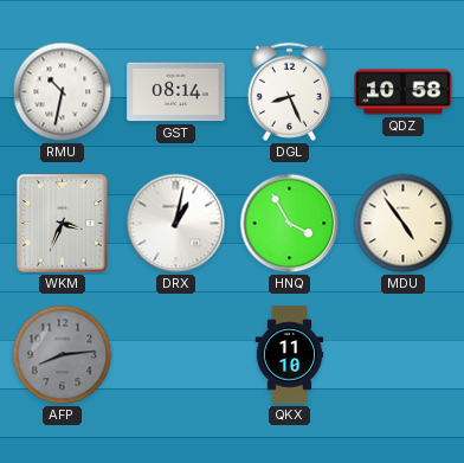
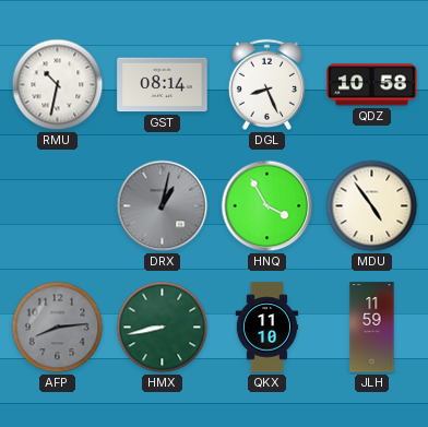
WKM: 3:34 -> none
DRX dial: white -> grey
HMX: none -> 8:43
JLH: none -> 11:59
